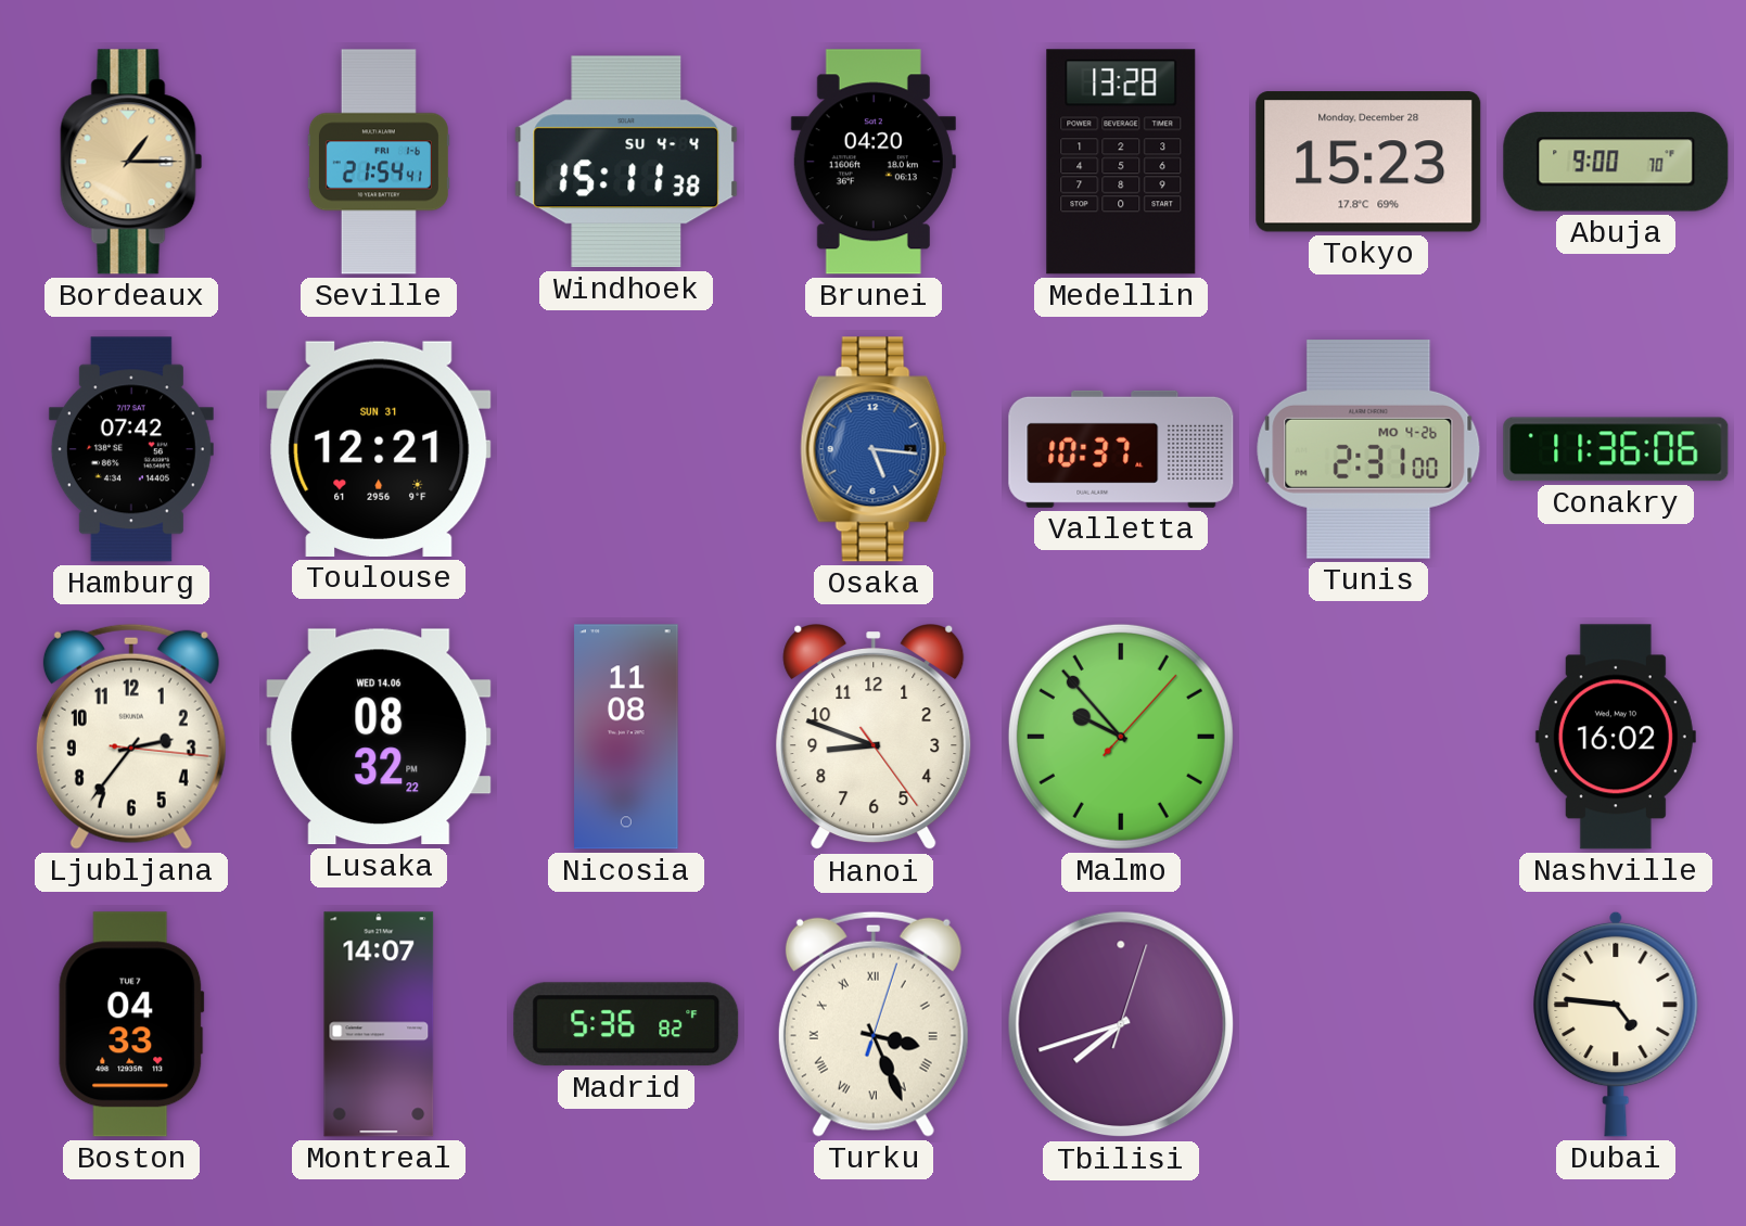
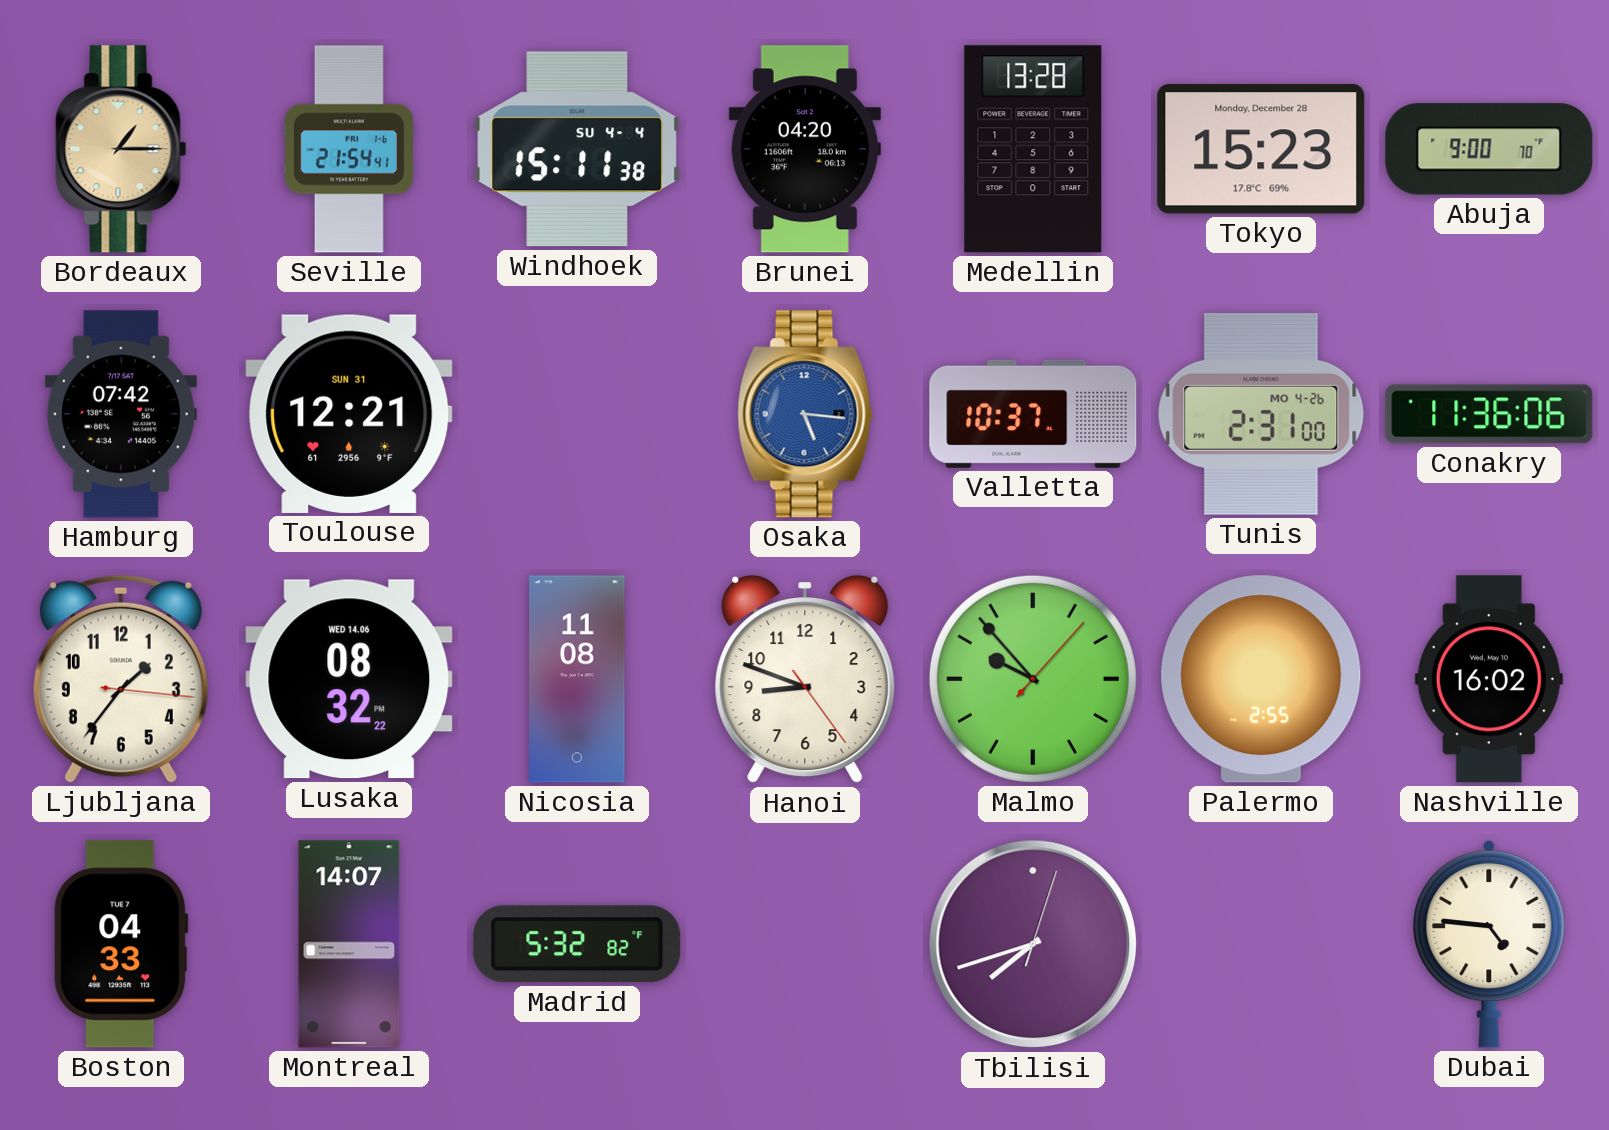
Ljubljana: 2:36 -> 1:36
Palermo: none -> 2:55
Madrid: 5:36 -> 5:32
Turku: 3:26 -> none
